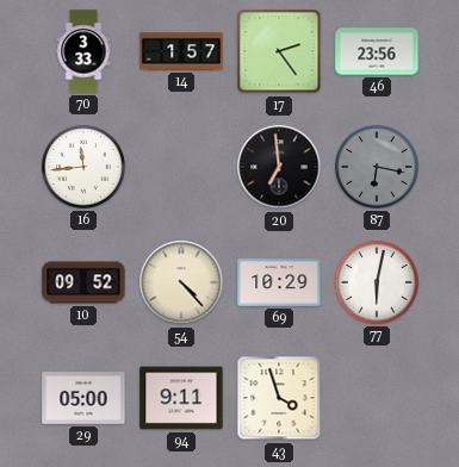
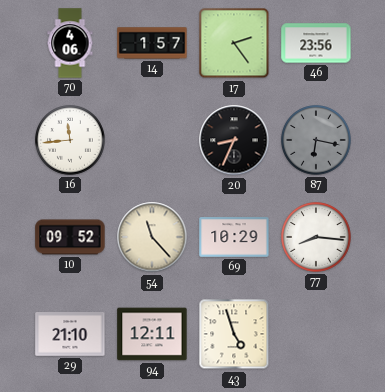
70: 3:33 -> 4:06
20: 6:59 -> 8:34
54: 4:23 -> 11:23
77: 6:02 -> 8:16
29: 05:00 -> 21:10
94: 9:11 -> 12:11
43: 3:57 -> 4:57
